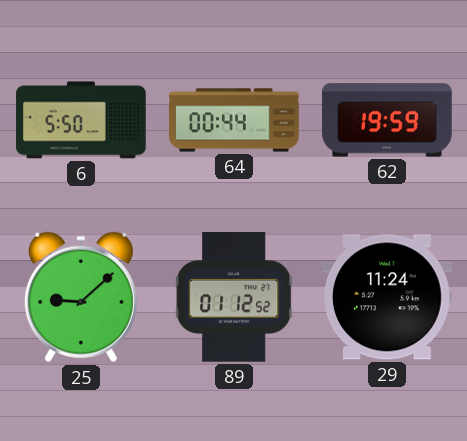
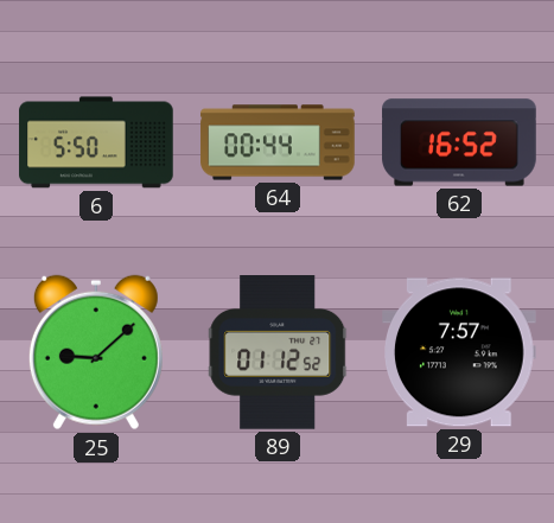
62: 19:59 -> 16:52
29: 11:24 -> 7:57
